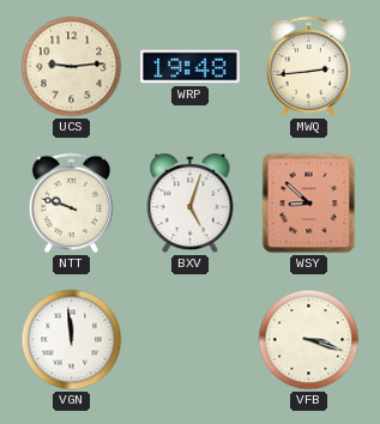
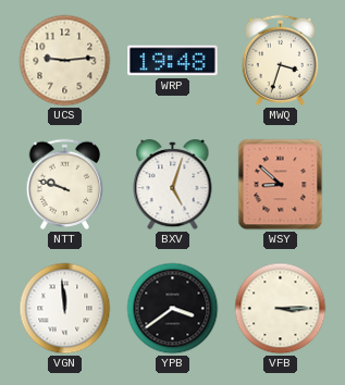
MWQ: 2:44 -> 3:33
YPB: none -> 3:39
VFB: 3:18 -> 3:15
